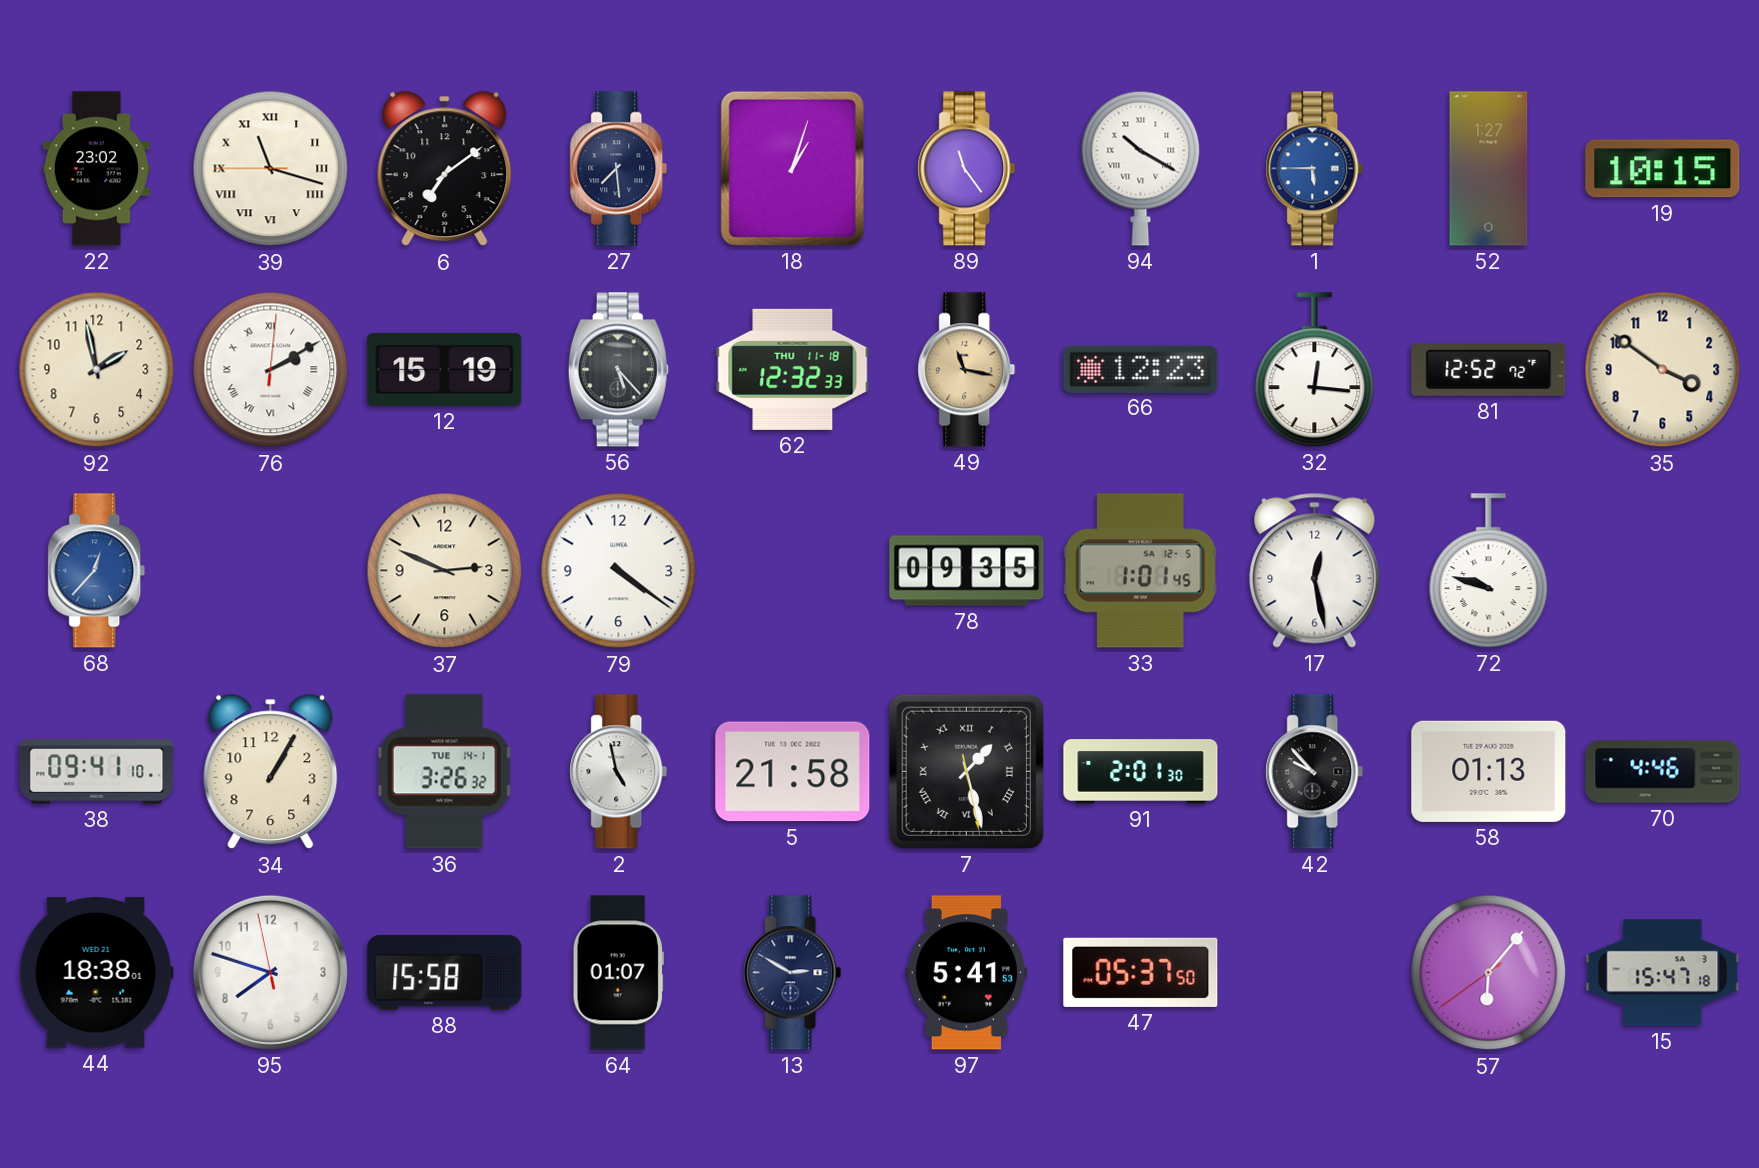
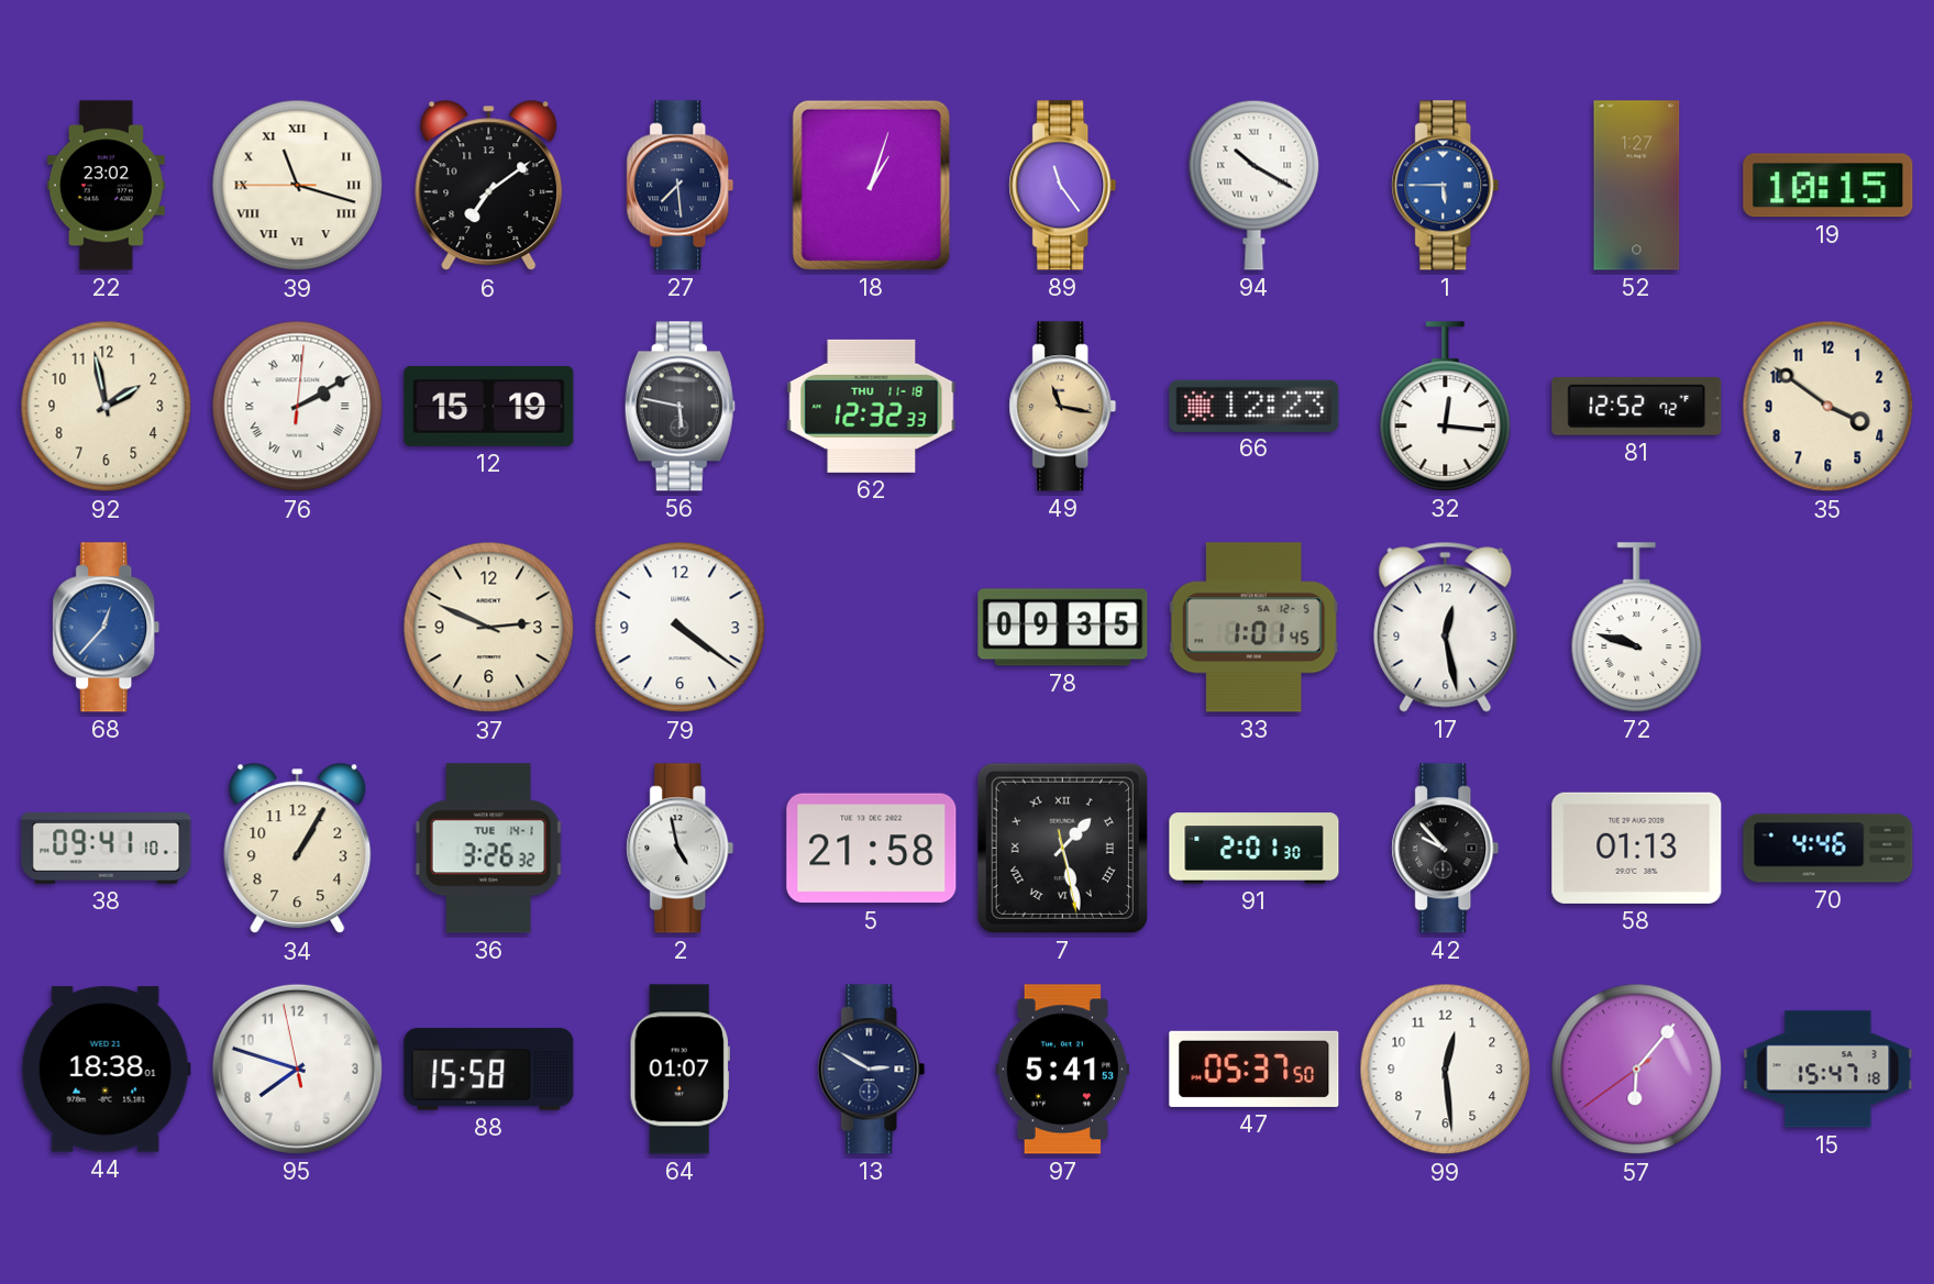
56: 5:23 -> 5:47
99: none -> 12:29
